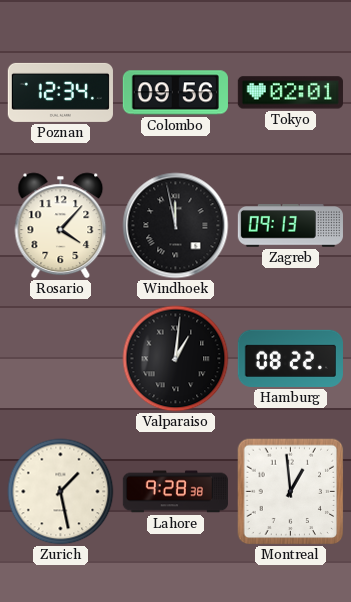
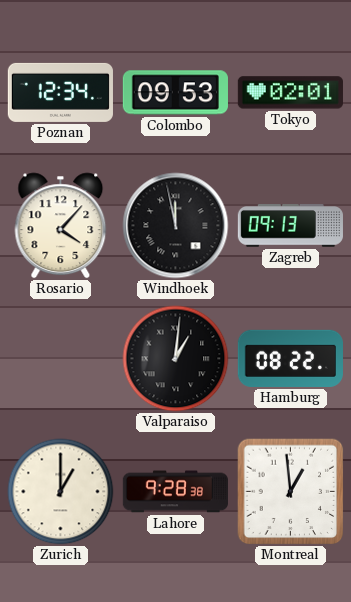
Colombo: 09:56 -> 09:53
Zurich: 1:28 -> 1:00
